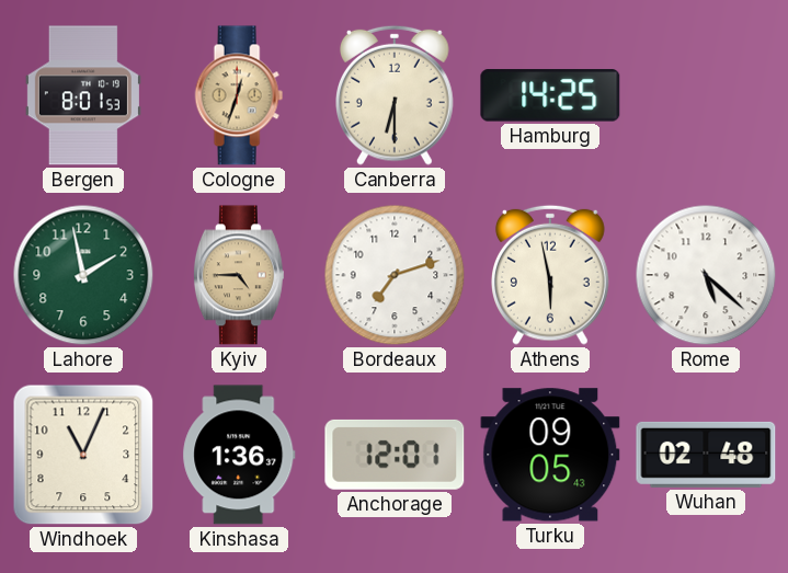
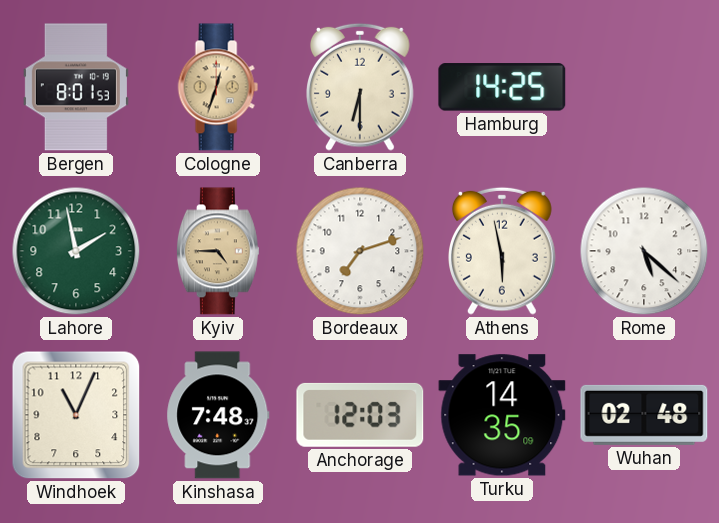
Kinshasa: 1:36 -> 7:48
Anchorage: 12:01 -> 12:03
Turku: 09:05 -> 14:35
